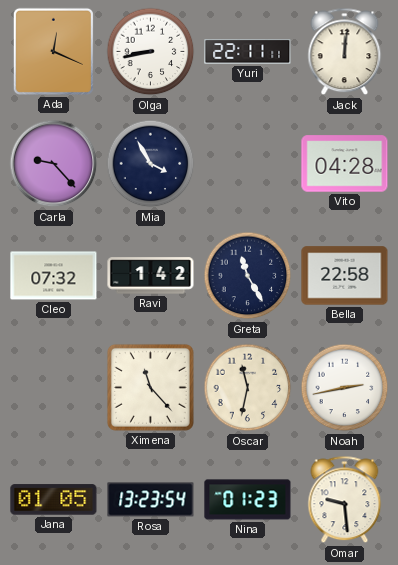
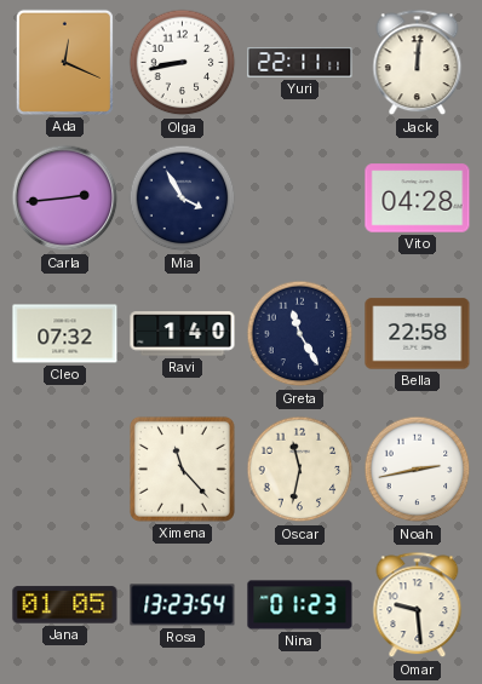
Carla: 9:23 -> 2:44
Ravi: 1:42 -> 1:40
